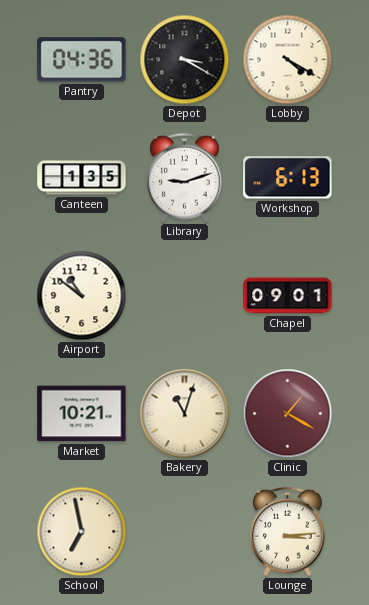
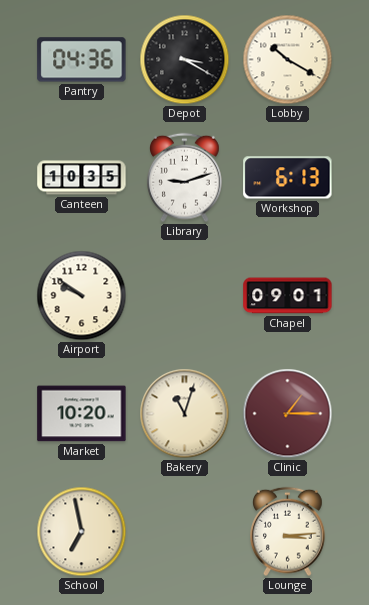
Lobby: 4:20 -> 10:20
Canteen: 1:35 -> 10:35
Airport: 10:51 -> 9:51
Market: 10:21 -> 10:20
Clinic: 1:20 -> 1:15
